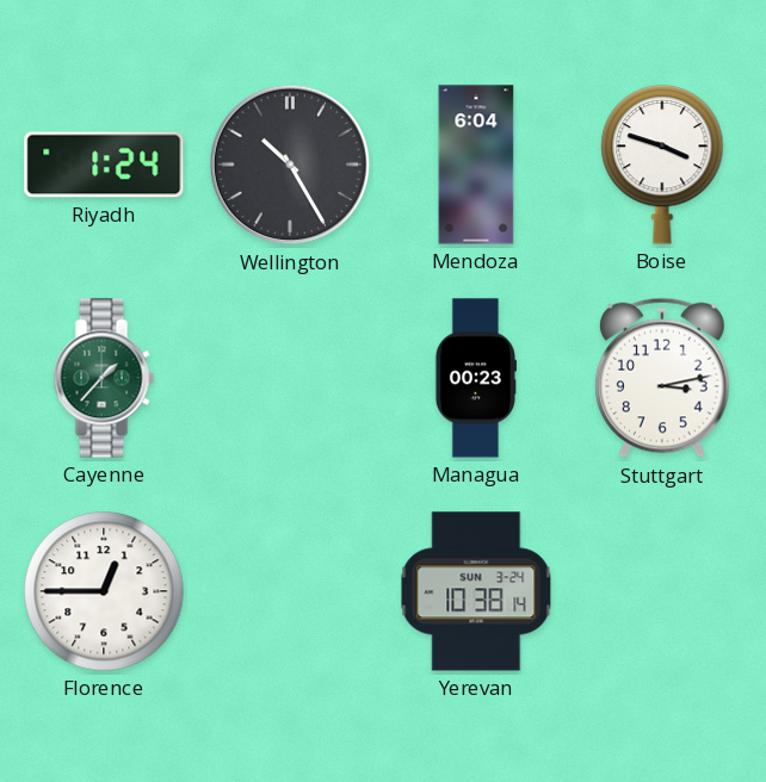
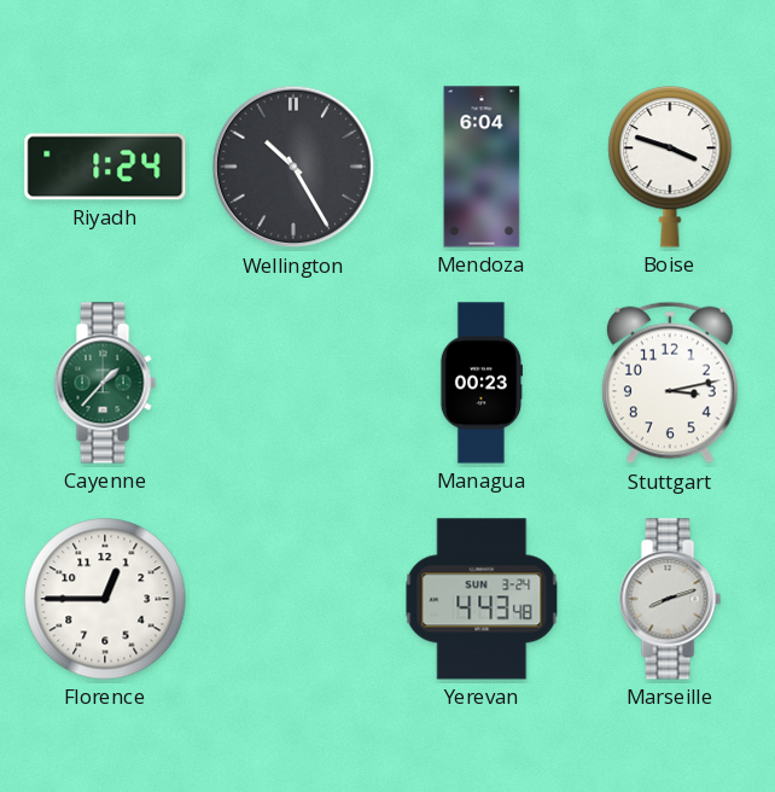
Yerevan: 10:38 -> 4:43
Marseille: none -> 8:12
